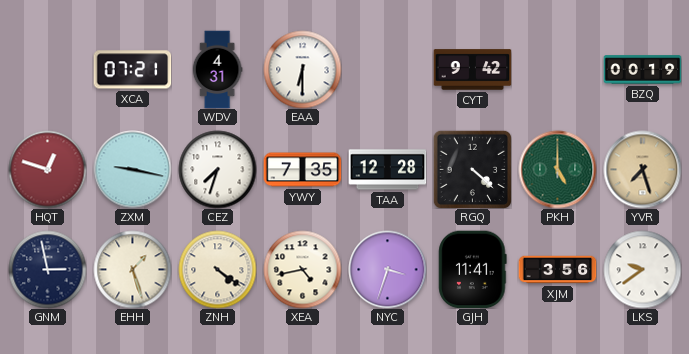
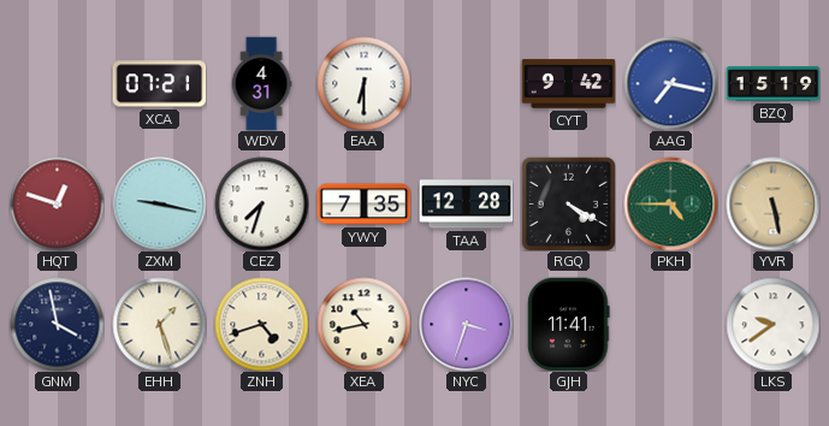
AAG: none -> 7:17
BZQ: 00:19 -> 15:19
RGQ: 4:22 -> 4:20
PKH: 5:00 -> 4:45
YVR: 7:27 -> 5:28
GNM: 2:58 -> 3:58
ZNH: 4:21 -> 4:42
XEA: 4:43 -> 10:43
XJM: 3:56 -> none
